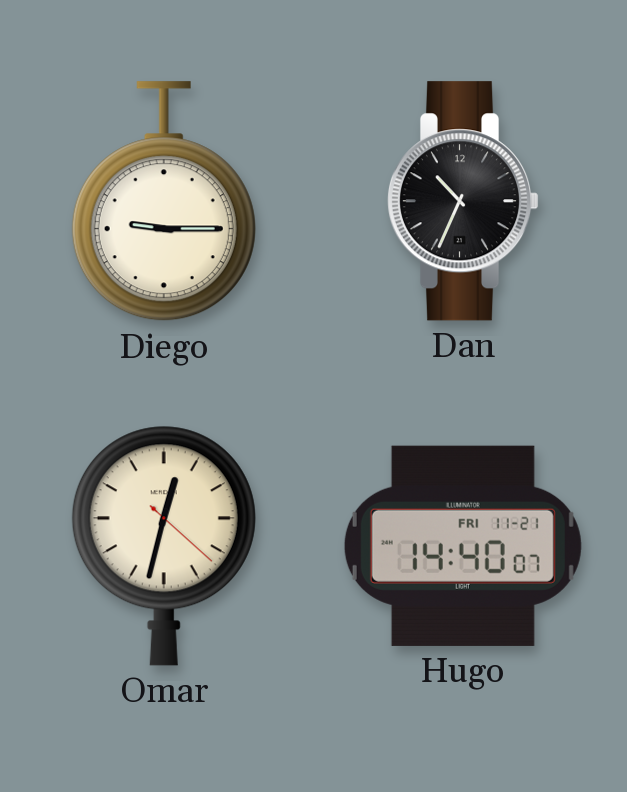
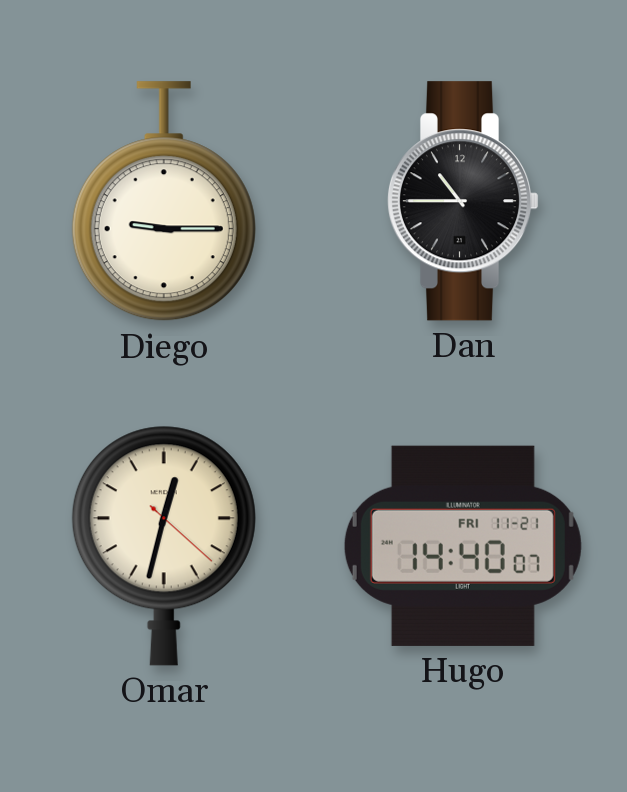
Dan: 10:34 -> 10:45
